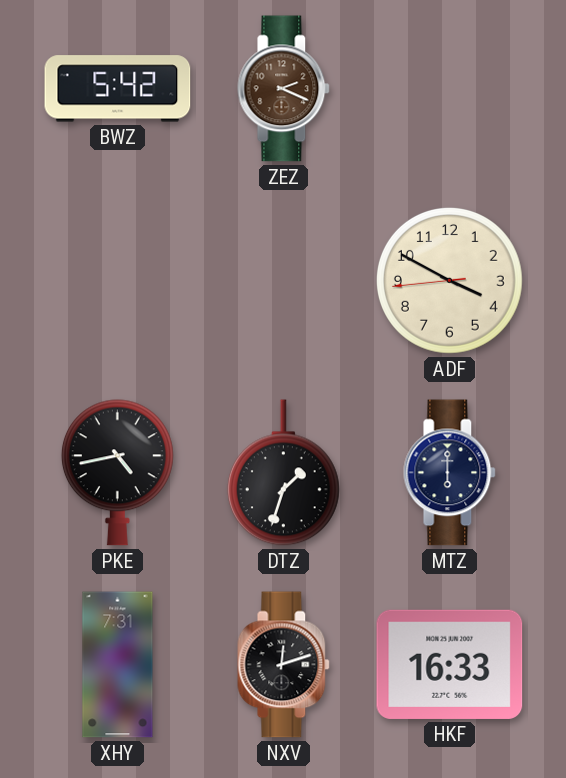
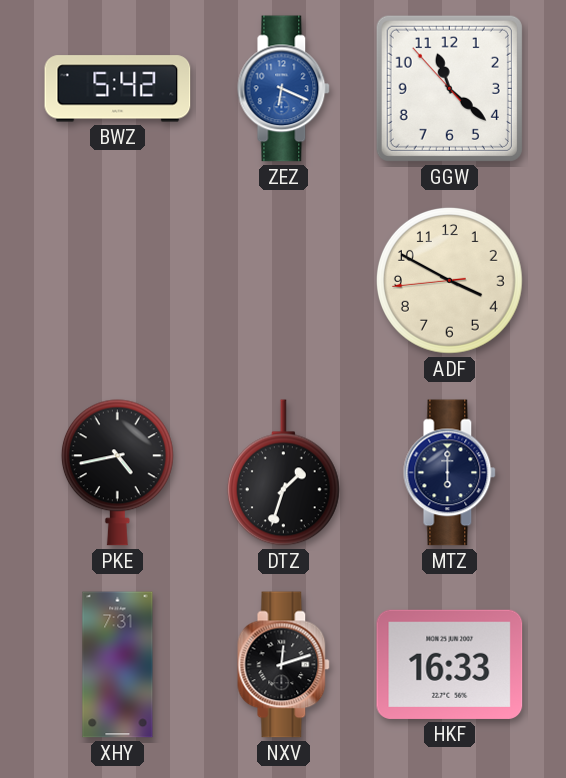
ZEZ: 2:19 -> 6:19
ZEZ dial: brown -> blue
GGW: none -> 11:21
